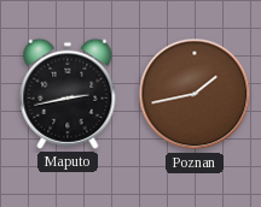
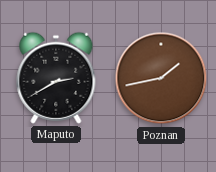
Maputo: 2:43 -> 2:40
